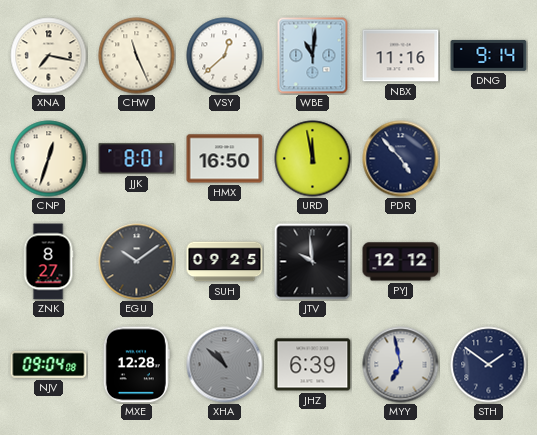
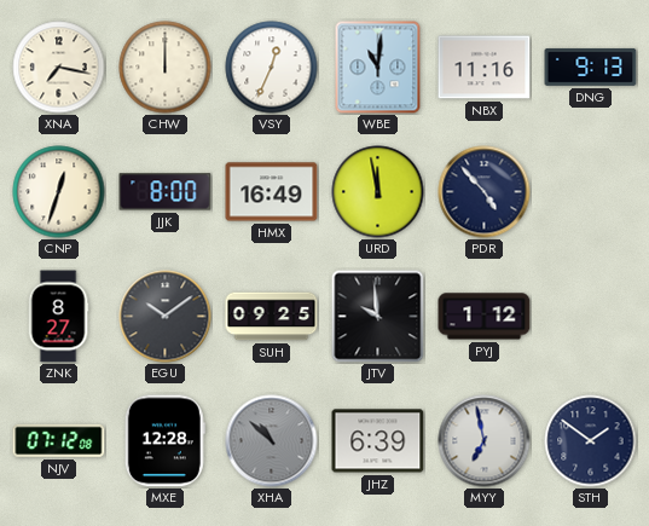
CHW: 11:26 -> 12:00
VSY: 12:38 -> 12:34
DNG: 9:14 -> 9:13
JJK: 8:01 -> 8:00
HMX: 16:50 -> 16:49
PYJ: 12:12 -> 1:12
NJV: 09:04 -> 07:12
